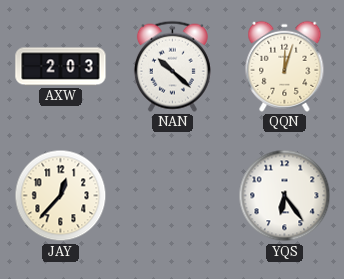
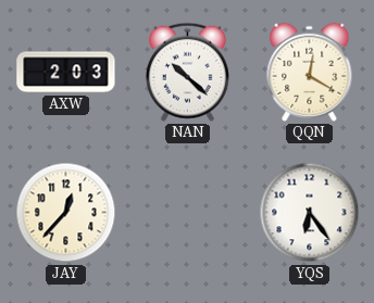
QQN: 12:03 -> 12:20
